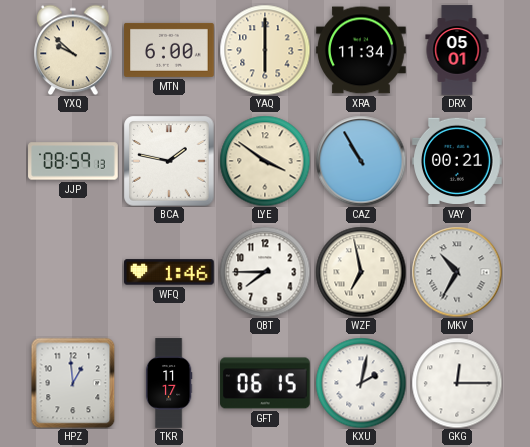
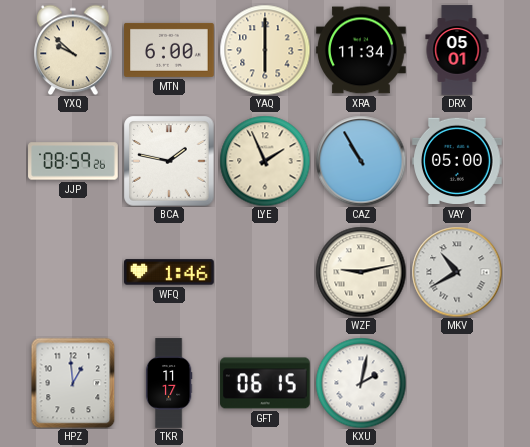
JJP: 08:59:13 -> 08:59:26
LYE: 3:51 -> 1:56
VAY: 00:21 -> 05:00
QBT: 7:45 -> none
WZF: 6:58 -> 9:13
MKV: 10:35 -> 10:40
GKG: 12:15 -> none
